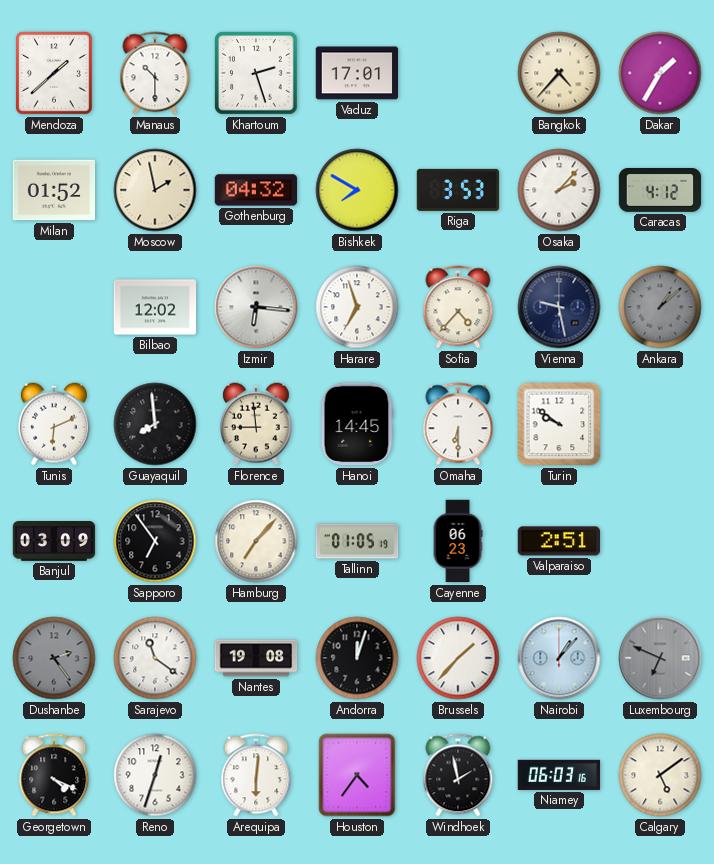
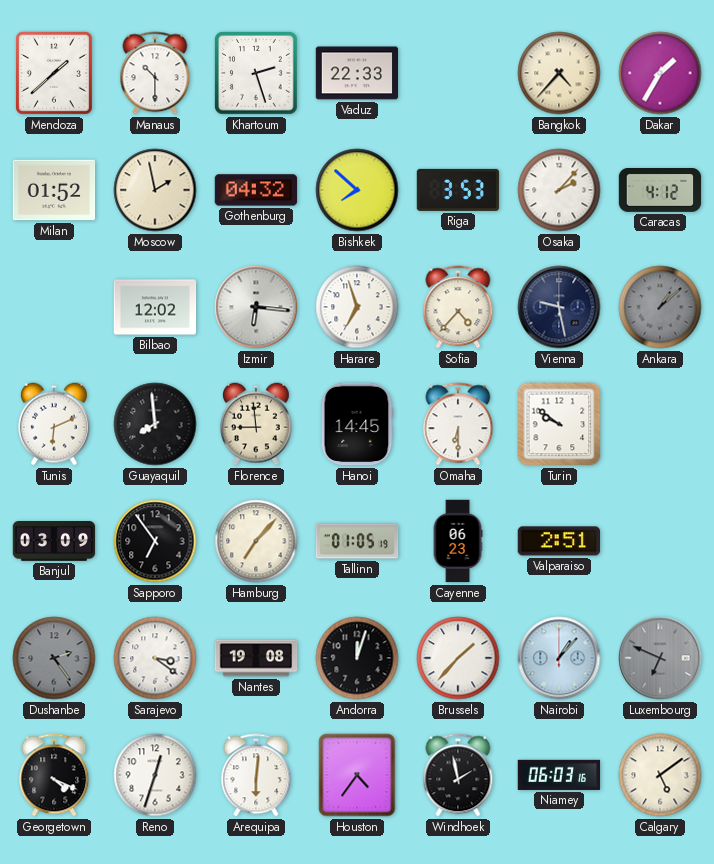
Vaduz: 17:01 -> 22:33
Bishkek: 7:50 -> 7:52
Sarajevo: 11:21 -> 3:21
